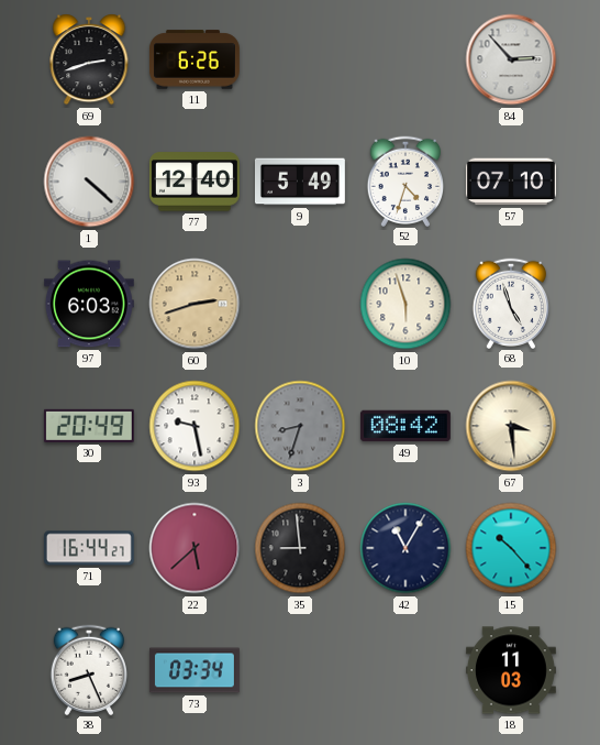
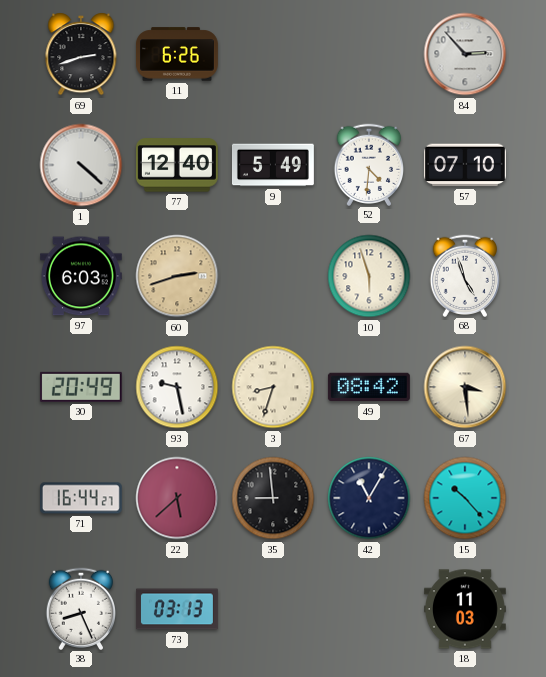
52: 4:33 -> 4:31
3 dial: grey -> cream
73: 03:34 -> 03:13
